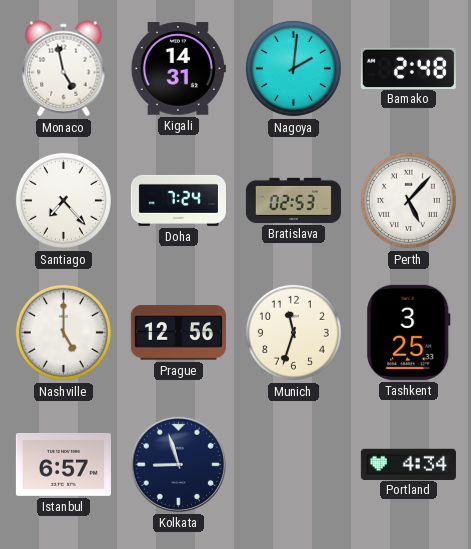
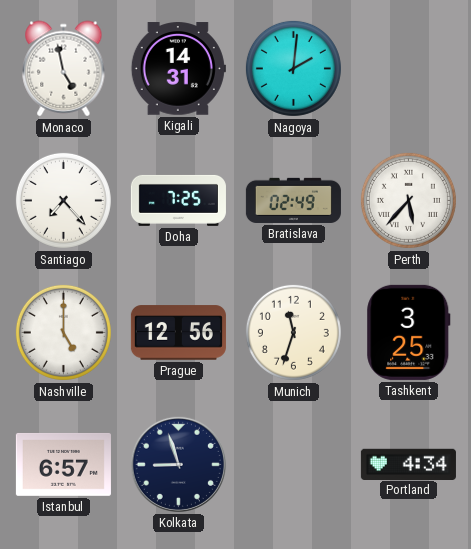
Bamako: 2:48 -> none
Doha: 7:24 -> 7:25
Bratislava: 02:53 -> 02:49
Perth: 5:07 -> 5:37
